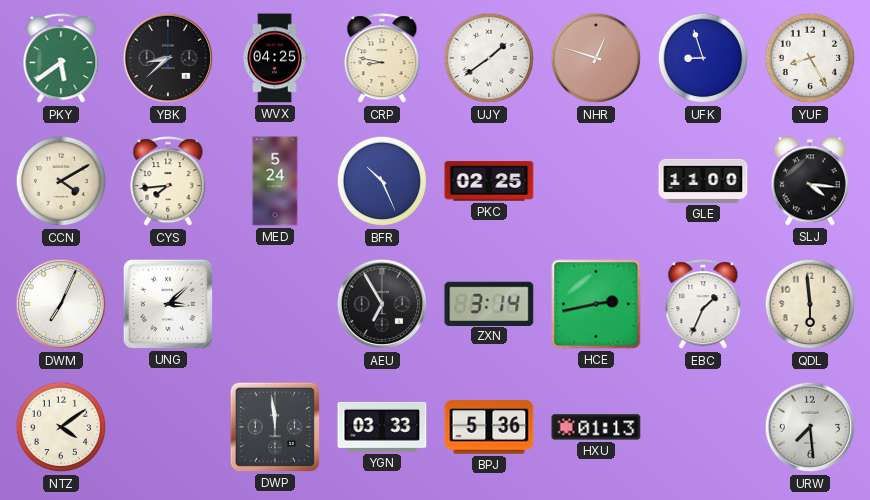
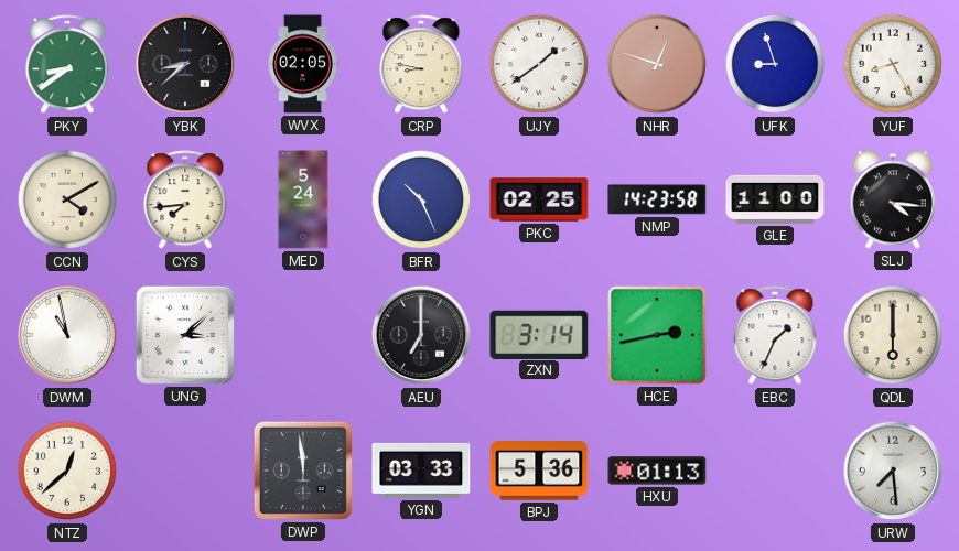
PKY: 5:39 -> 8:39
WVX: 04:25 -> 02:05
NMP: none -> 14:23
DWM: 7:04 -> 10:58
AEU: 6:55 -> 7:00
QDL: 5:59 -> 6:00
NTZ: 4:09 -> 12:38
